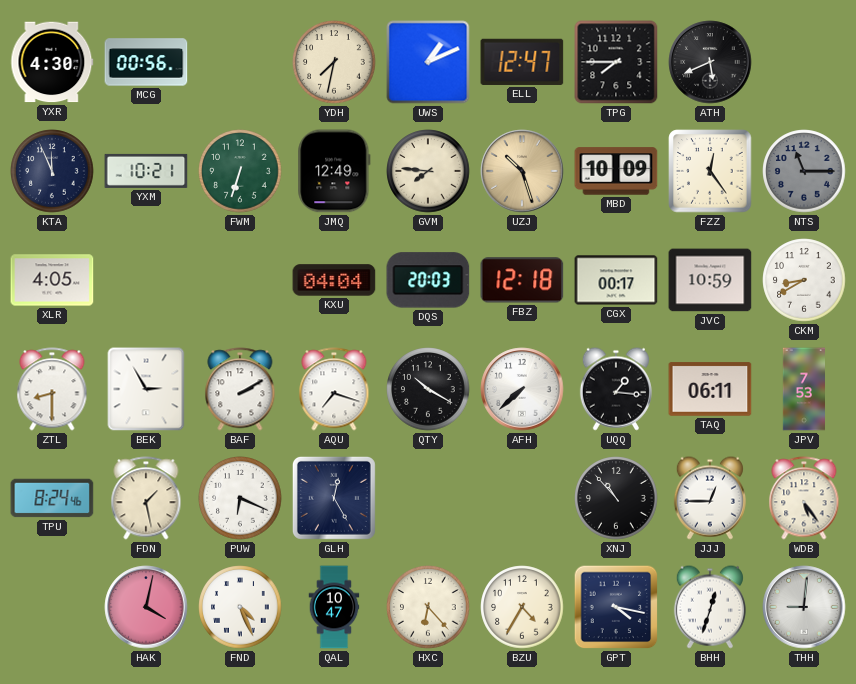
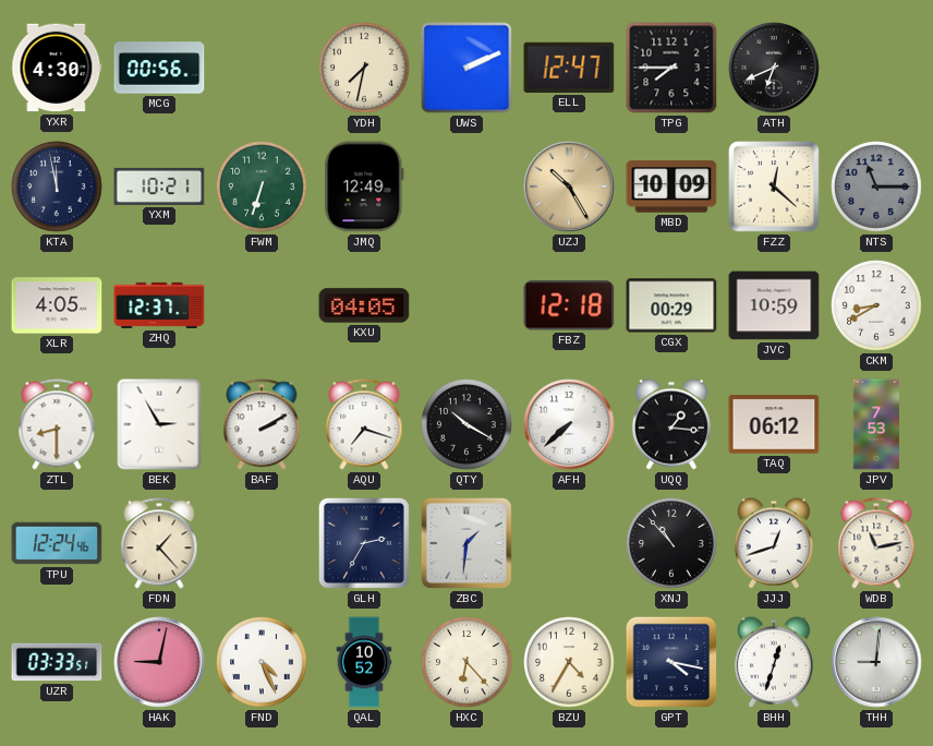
UWS: 1:11 -> 2:11
ATH: 5:41 -> 6:41
KTA: 11:56 -> 11:58
GVM: 7:46 -> none
UZJ: 10:27 -> 10:25
FZZ: 12:24 -> 12:22
ZHQ: none -> 12:37
KXU: 04:04 -> 04:05
DQS: 20:03 -> none
CGX: 00:17 -> 00:29
TAQ: 06:11 -> 06:12
TPU: 8:24 -> 12:24
FDN: 1:28 -> 1:23
PUW: 6:19 -> none
GLH: 12:25 -> 2:35
ZBC: none -> 1:31
JJJ: 12:45 -> 12:42
WDB: 5:24 -> 11:13
UZR: none -> 03:33
HAK: 4:02 -> 9:02
QAL: 10:47 -> 10:52
